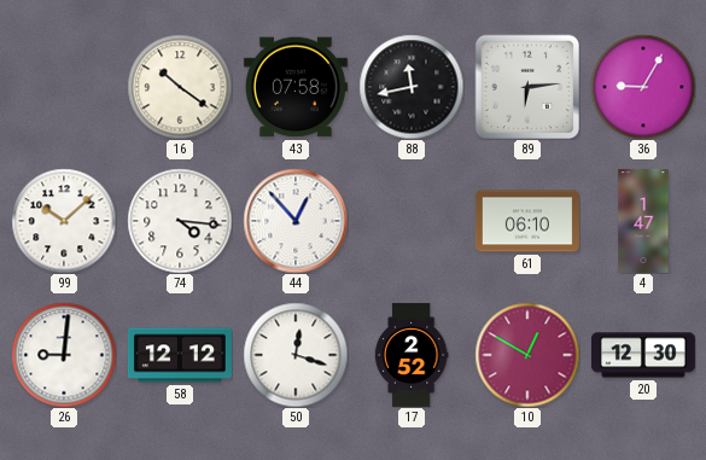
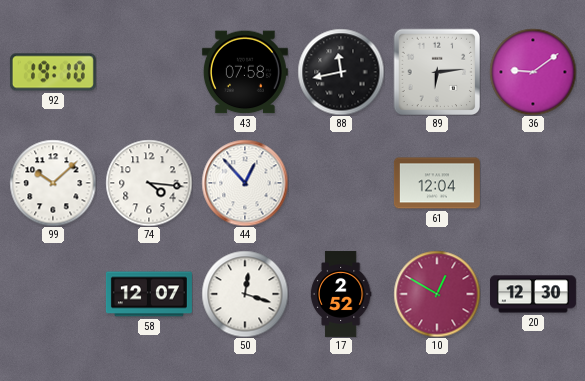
92: none -> 19:10
16: 10:21 -> none
36: 9:05 -> 9:09
61: 06:10 -> 12:04
4: 1:47 -> none
26: 9:01 -> none
58: 12:12 -> 12:07
